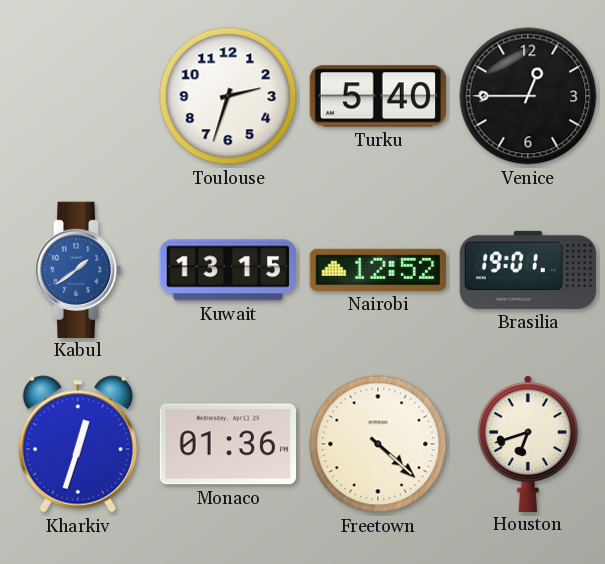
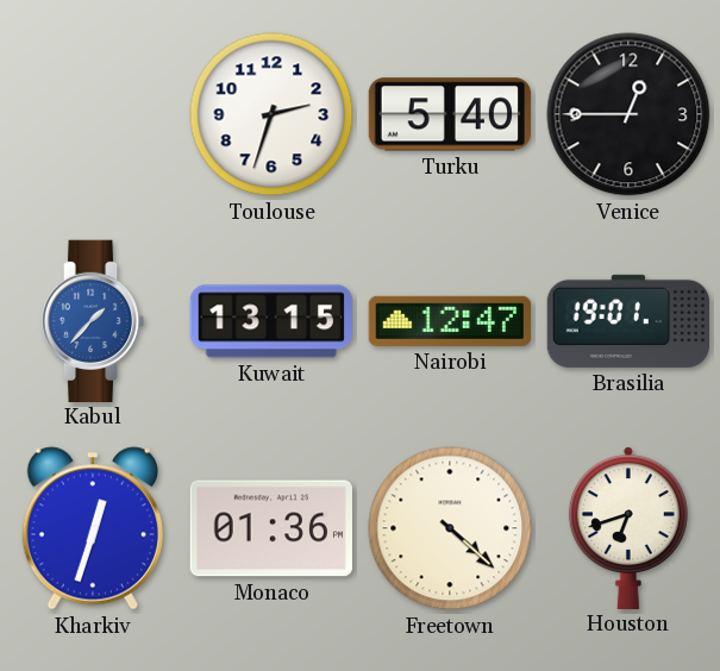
Kabul: 1:39 -> 1:37
Nairobi: 12:52 -> 12:47
